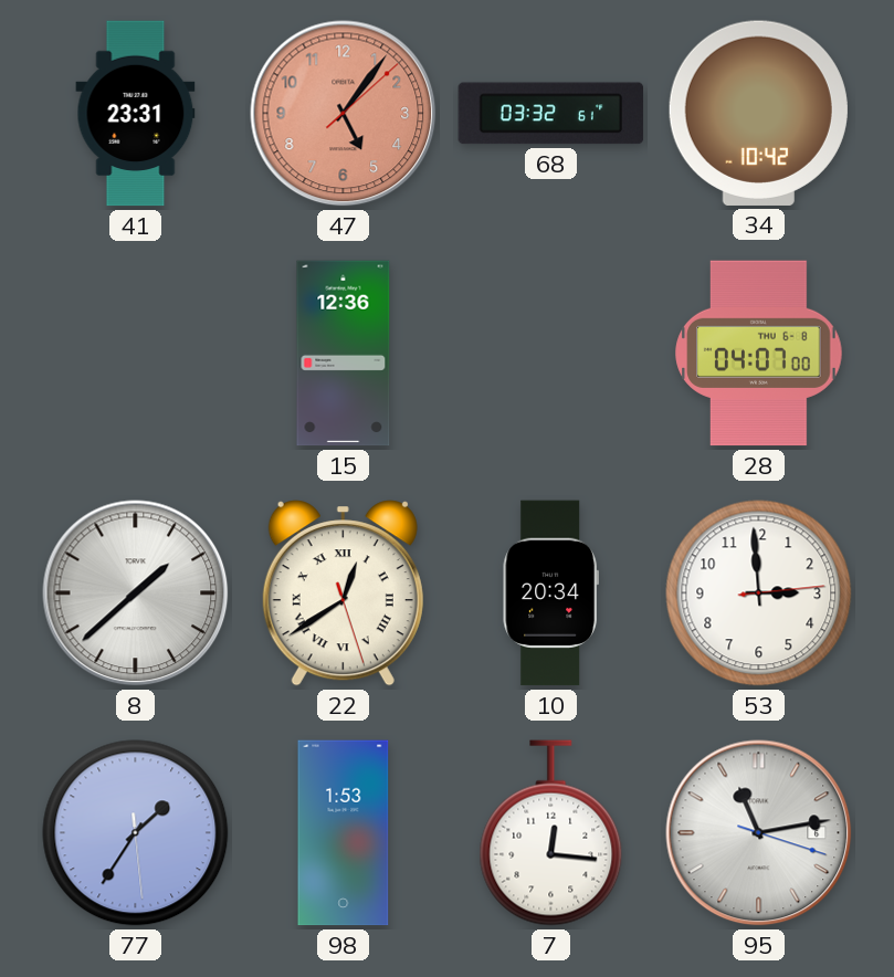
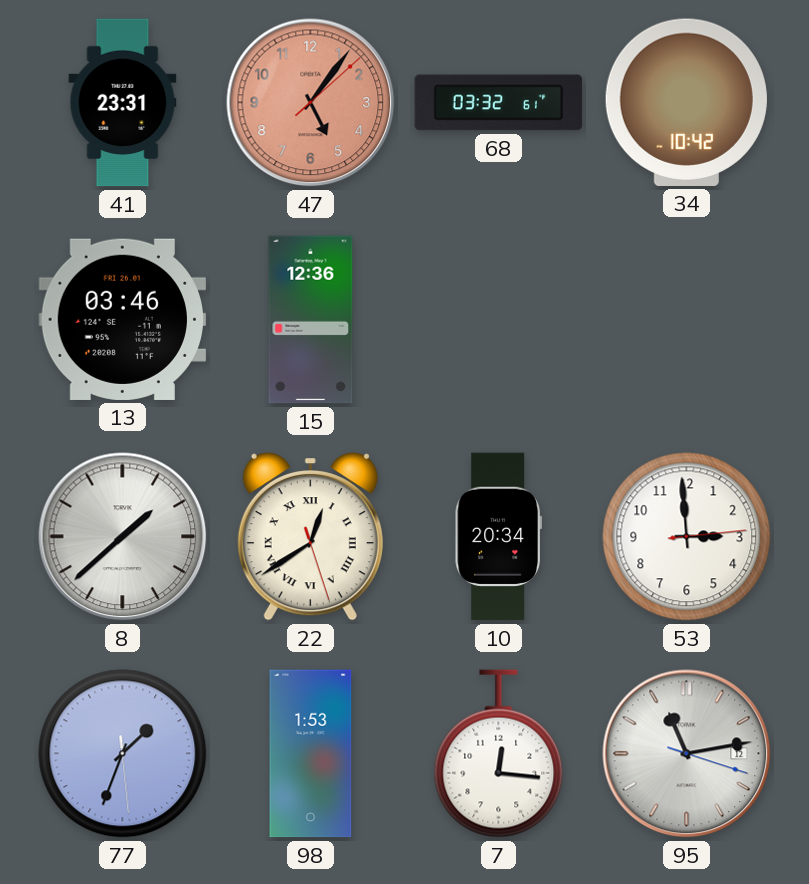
13: none -> 03:46
28: 04:07 -> none
77: 1:35 -> 1:33
95 date: 6 -> 12
